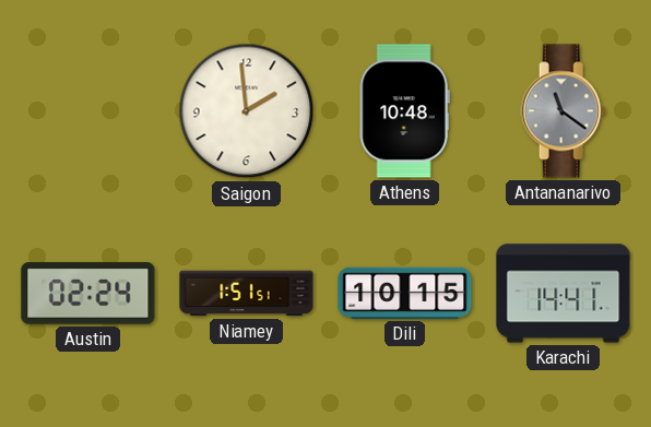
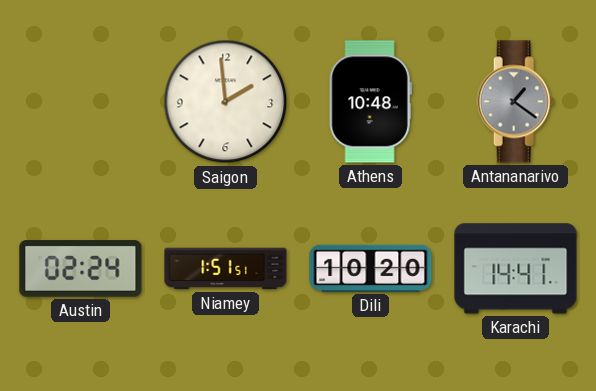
Antananarivo: 11:21 -> 1:21
Dili: 10:15 -> 10:20
